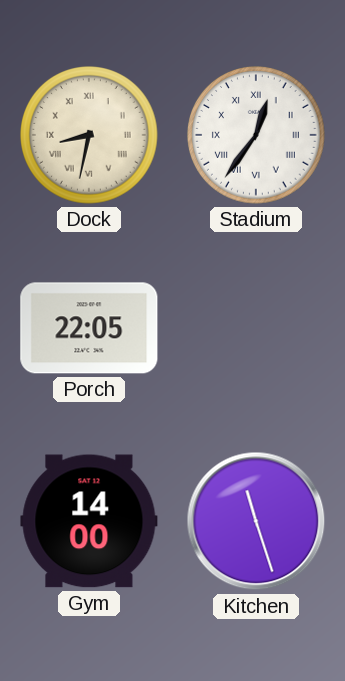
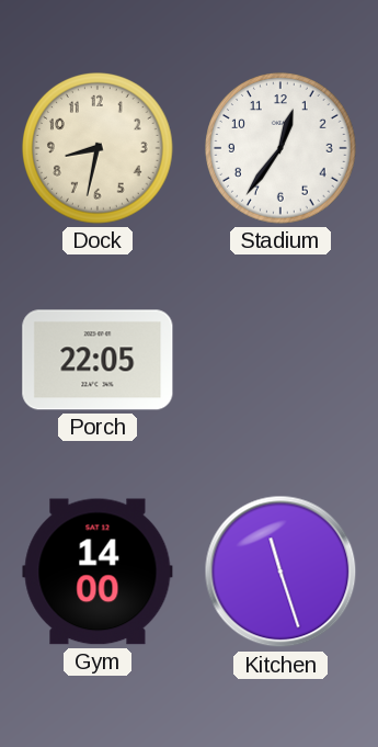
Dock numerals: Roman -> Arabic
Stadium numerals: Roman -> Arabic
